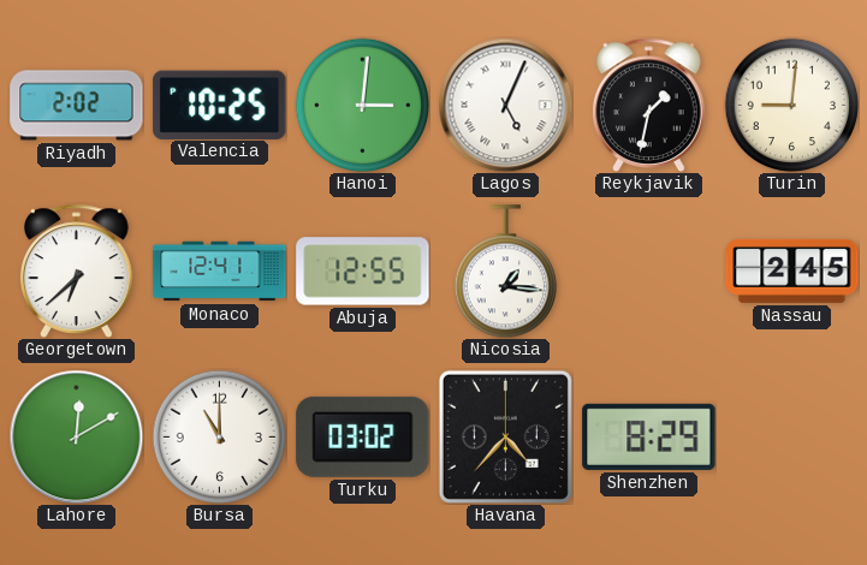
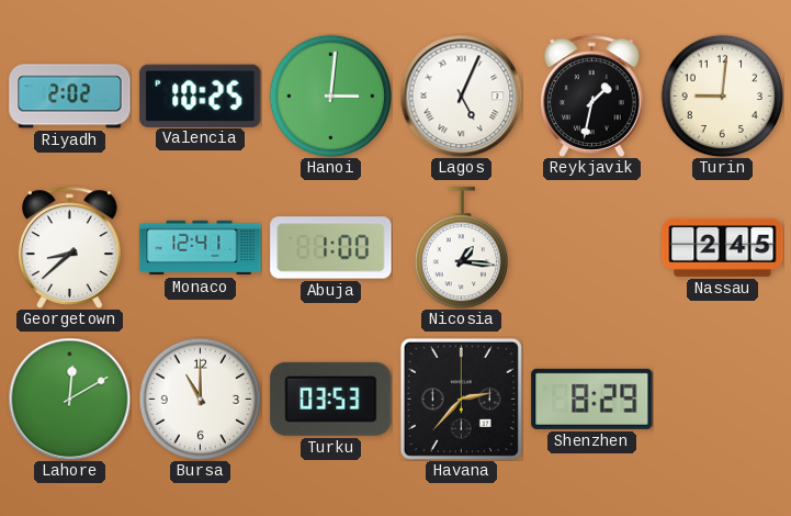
Georgetown: 6:38 -> 8:38
Abuja: 12:55 -> 1:00
Turku: 03:02 -> 03:53
Havana: 4:37 -> 2:37
